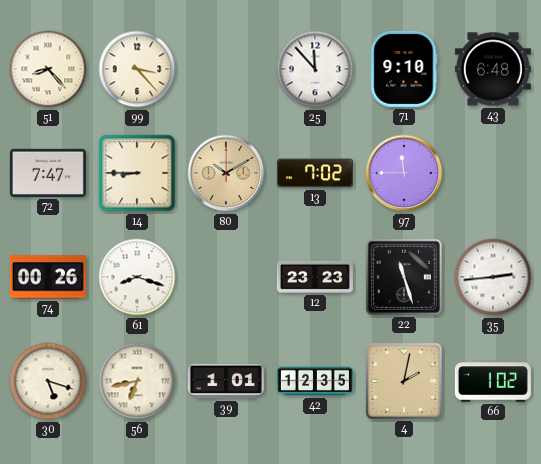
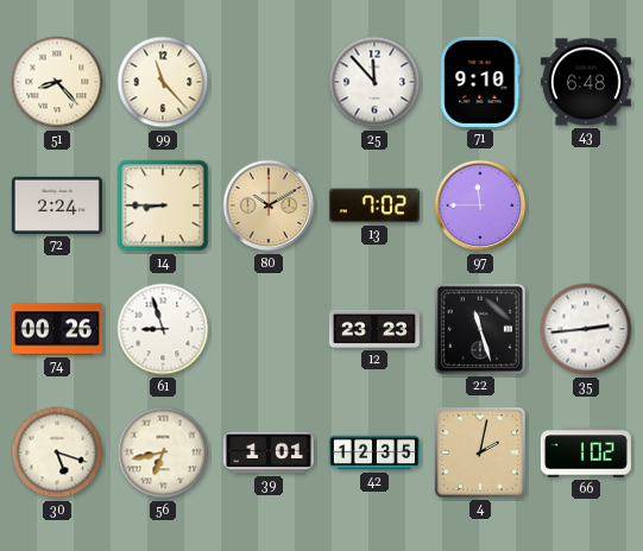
99: 3:23 -> 11:23
72: 7:47 -> 2:24
61: 8:18 -> 8:57
